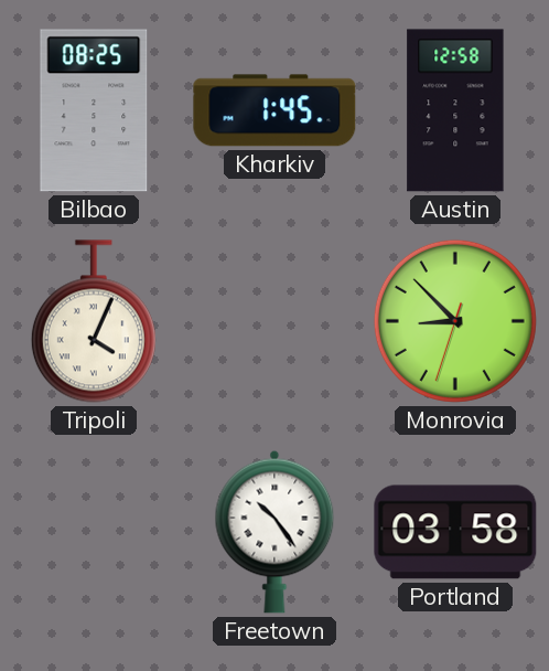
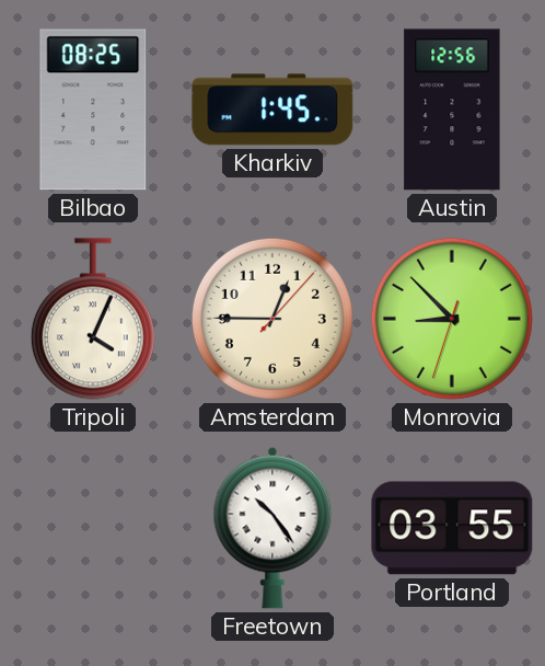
Austin: 12:58 -> 12:56
Amsterdam: none -> 12:45
Portland: 03:58 -> 03:55
